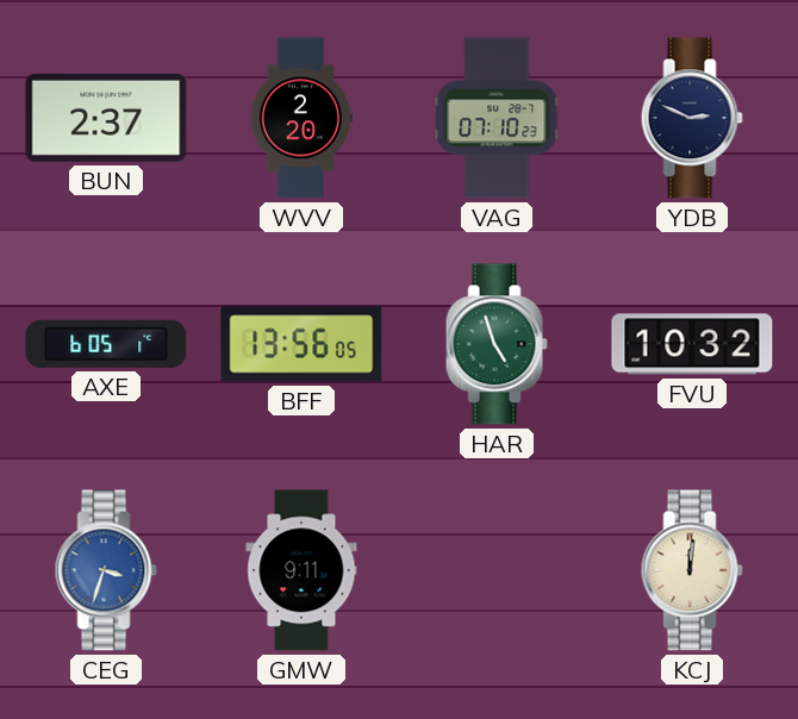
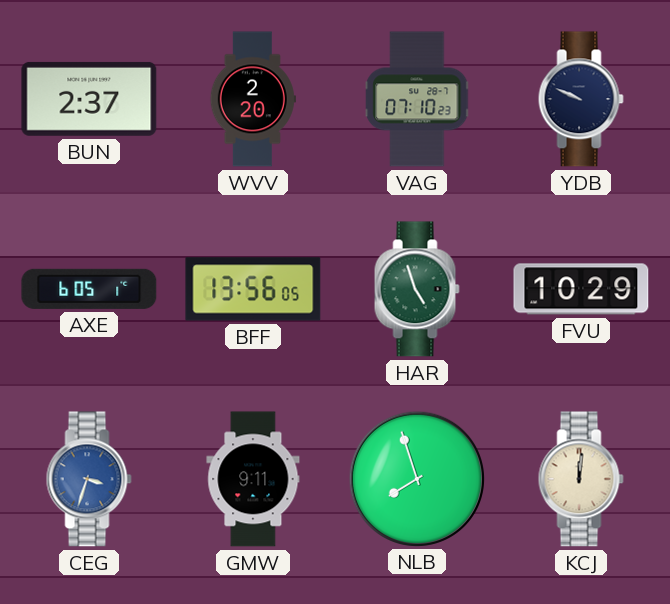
YDB: 2:49 -> 9:49
FVU: 10:32 -> 10:29
NLB: none -> 7:57
